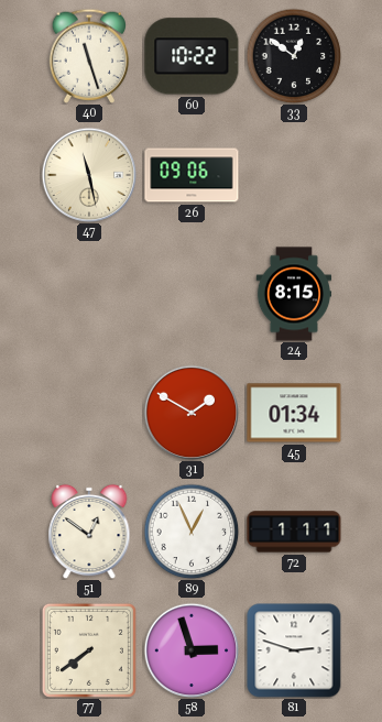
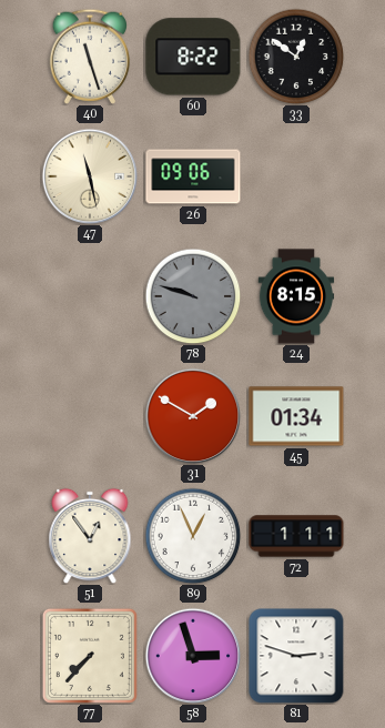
60: 10:22 -> 8:22
78: none -> 9:48
51: 12:51 -> 12:54
77: 7:39 -> 7:37
